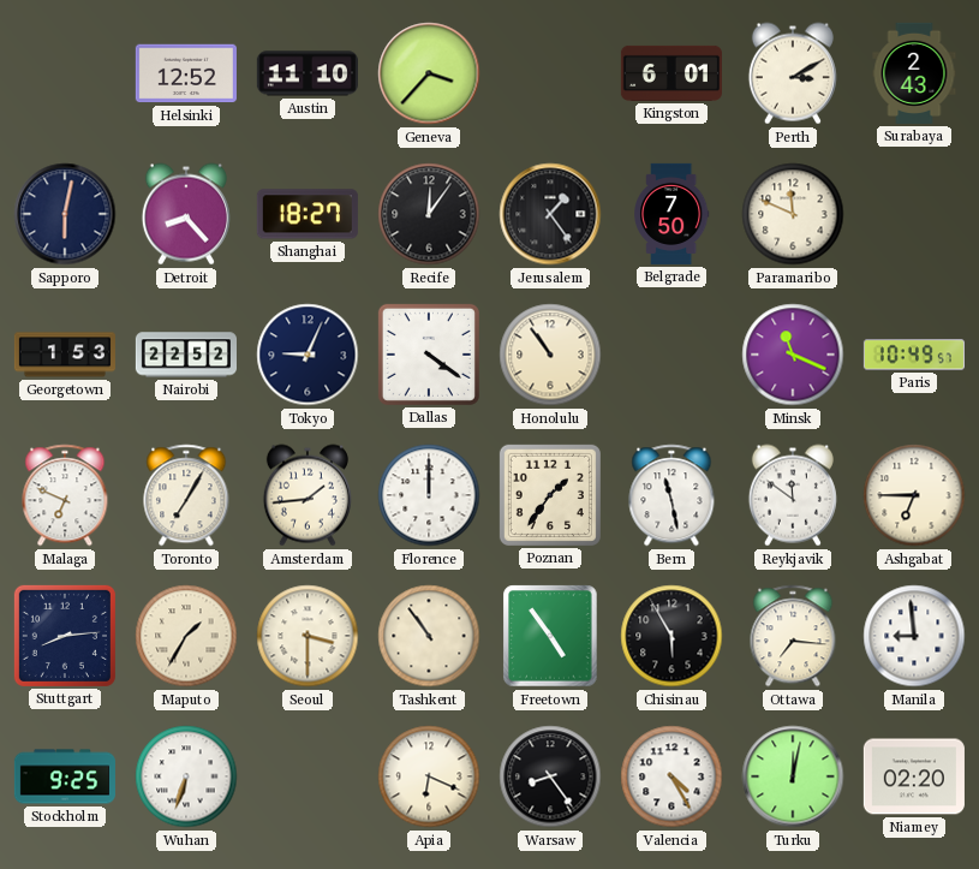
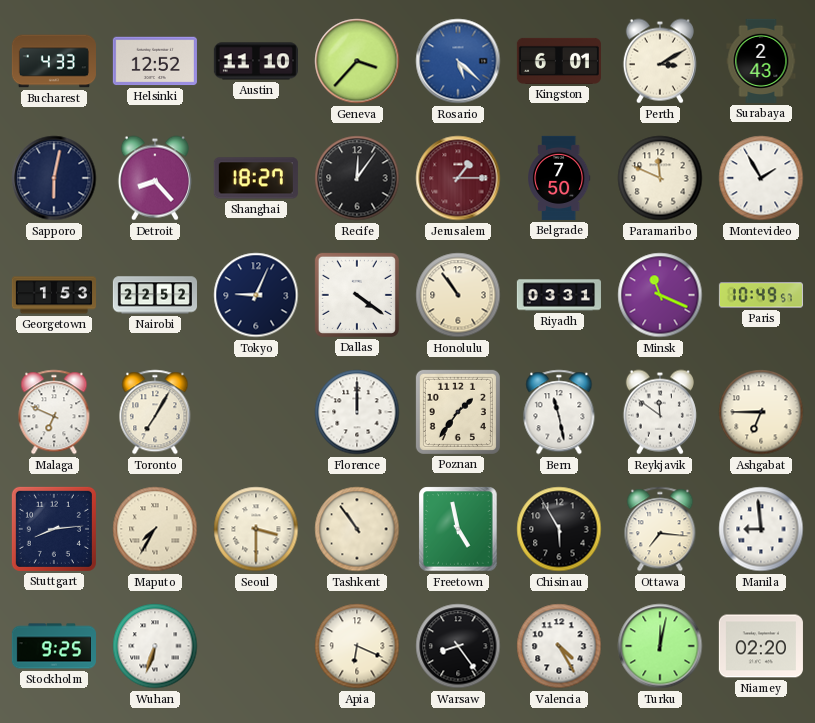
Bucharest: none -> 4:33
Rosario: none -> 5:22
Jerusalem: 1:24 -> 1:15
Jerusalem dial: black -> burgundy
Montevideo: none -> 1:55
Riyadh: none -> 03:31
Amsterdam: 1:44 -> none
Maputo: 1:35 -> 7:35
Freetown: 4:54 -> 4:58
